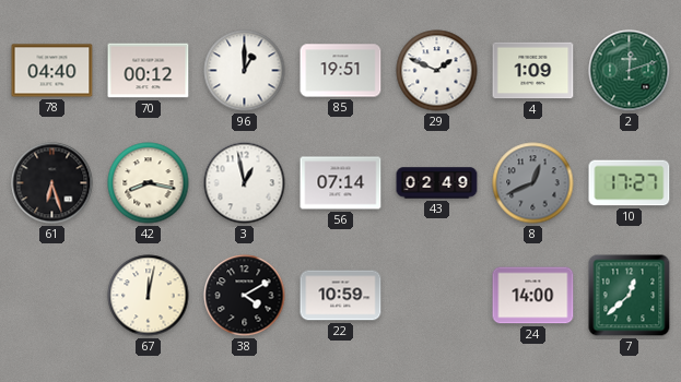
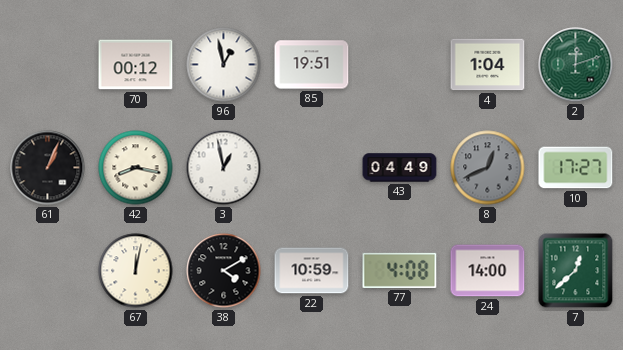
78: 04:40 -> none
96: 1:00 -> 12:58
29: 1:49 -> none
4: 1:09 -> 1:04
61: 6:27 -> 1:04
56: 07:14 -> none
43: 02:49 -> 04:49
77: none -> 4:08
